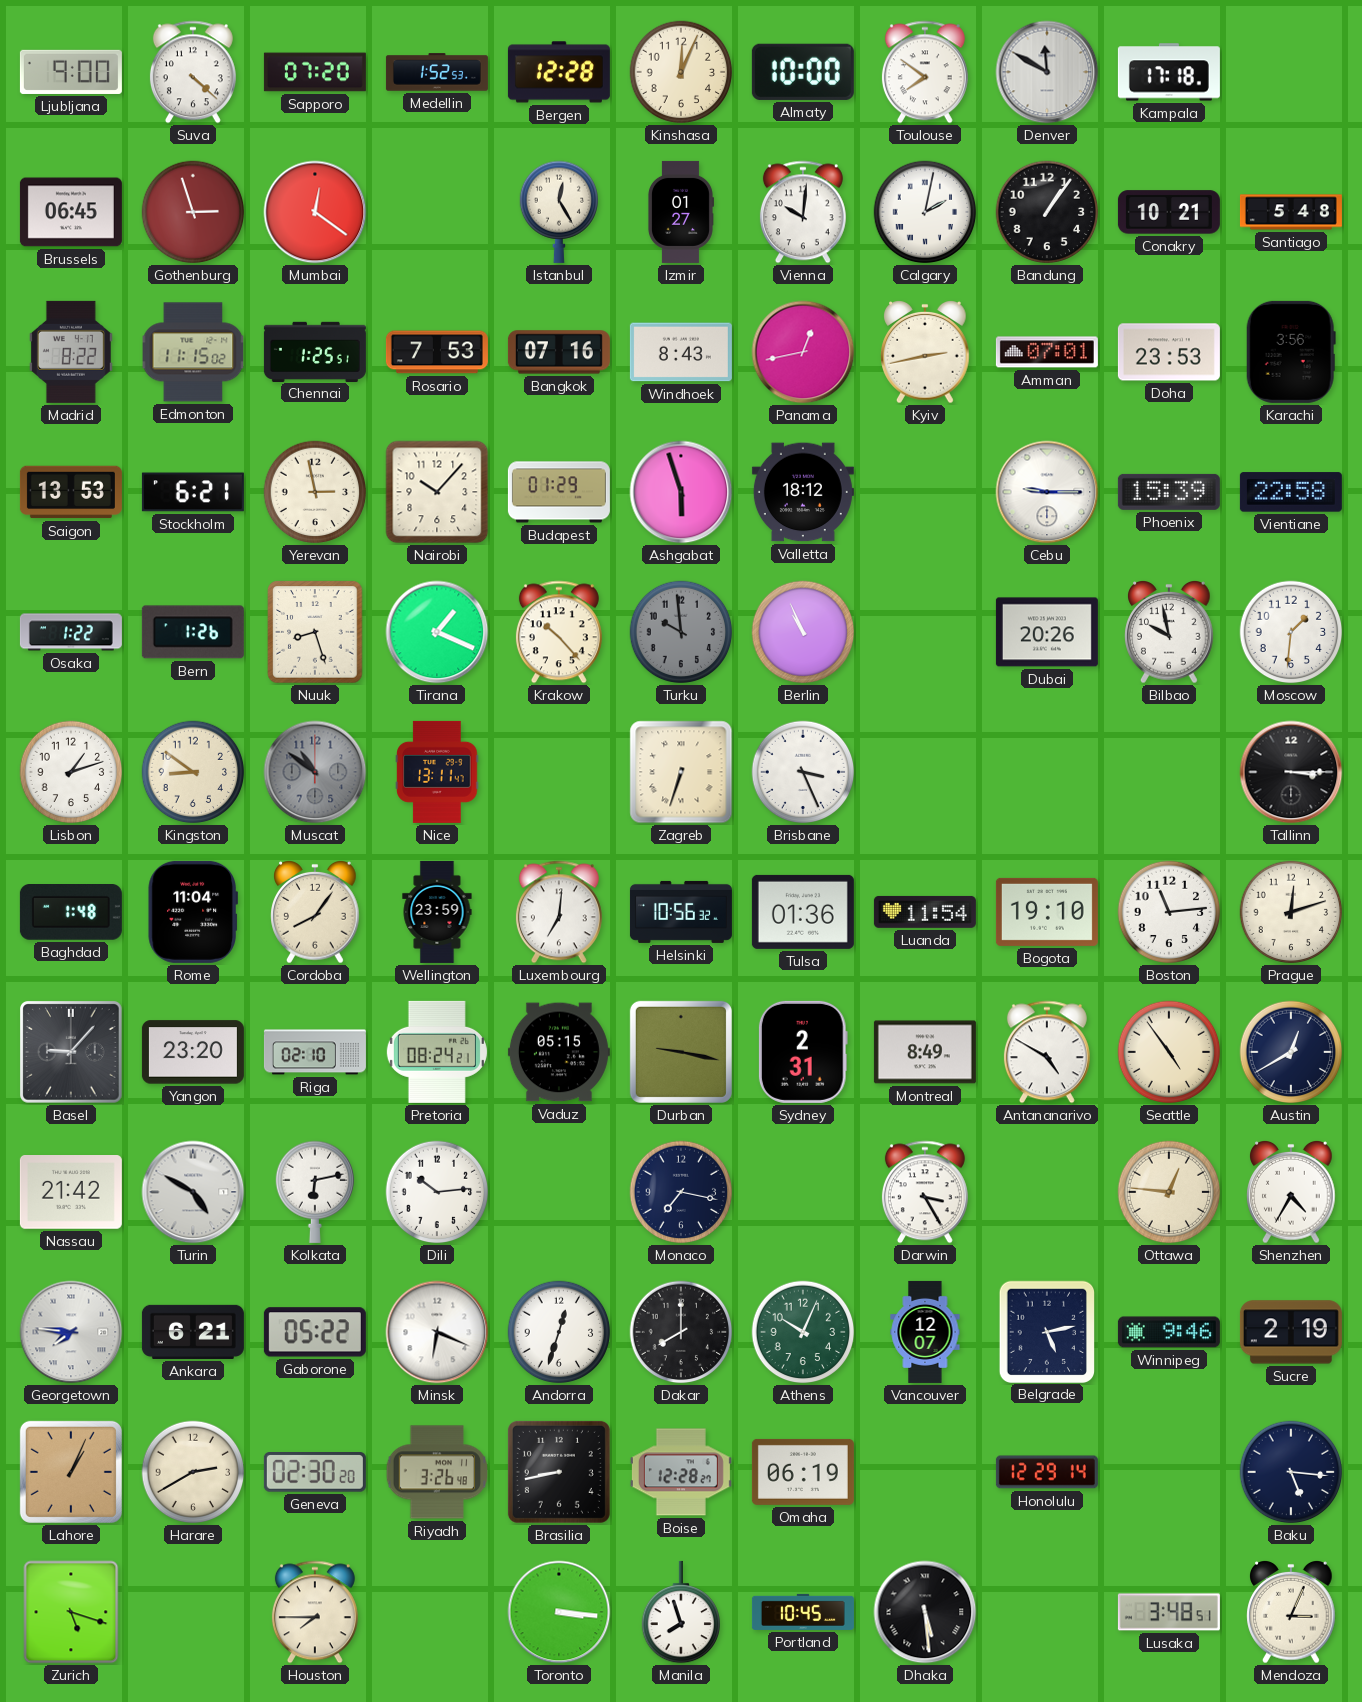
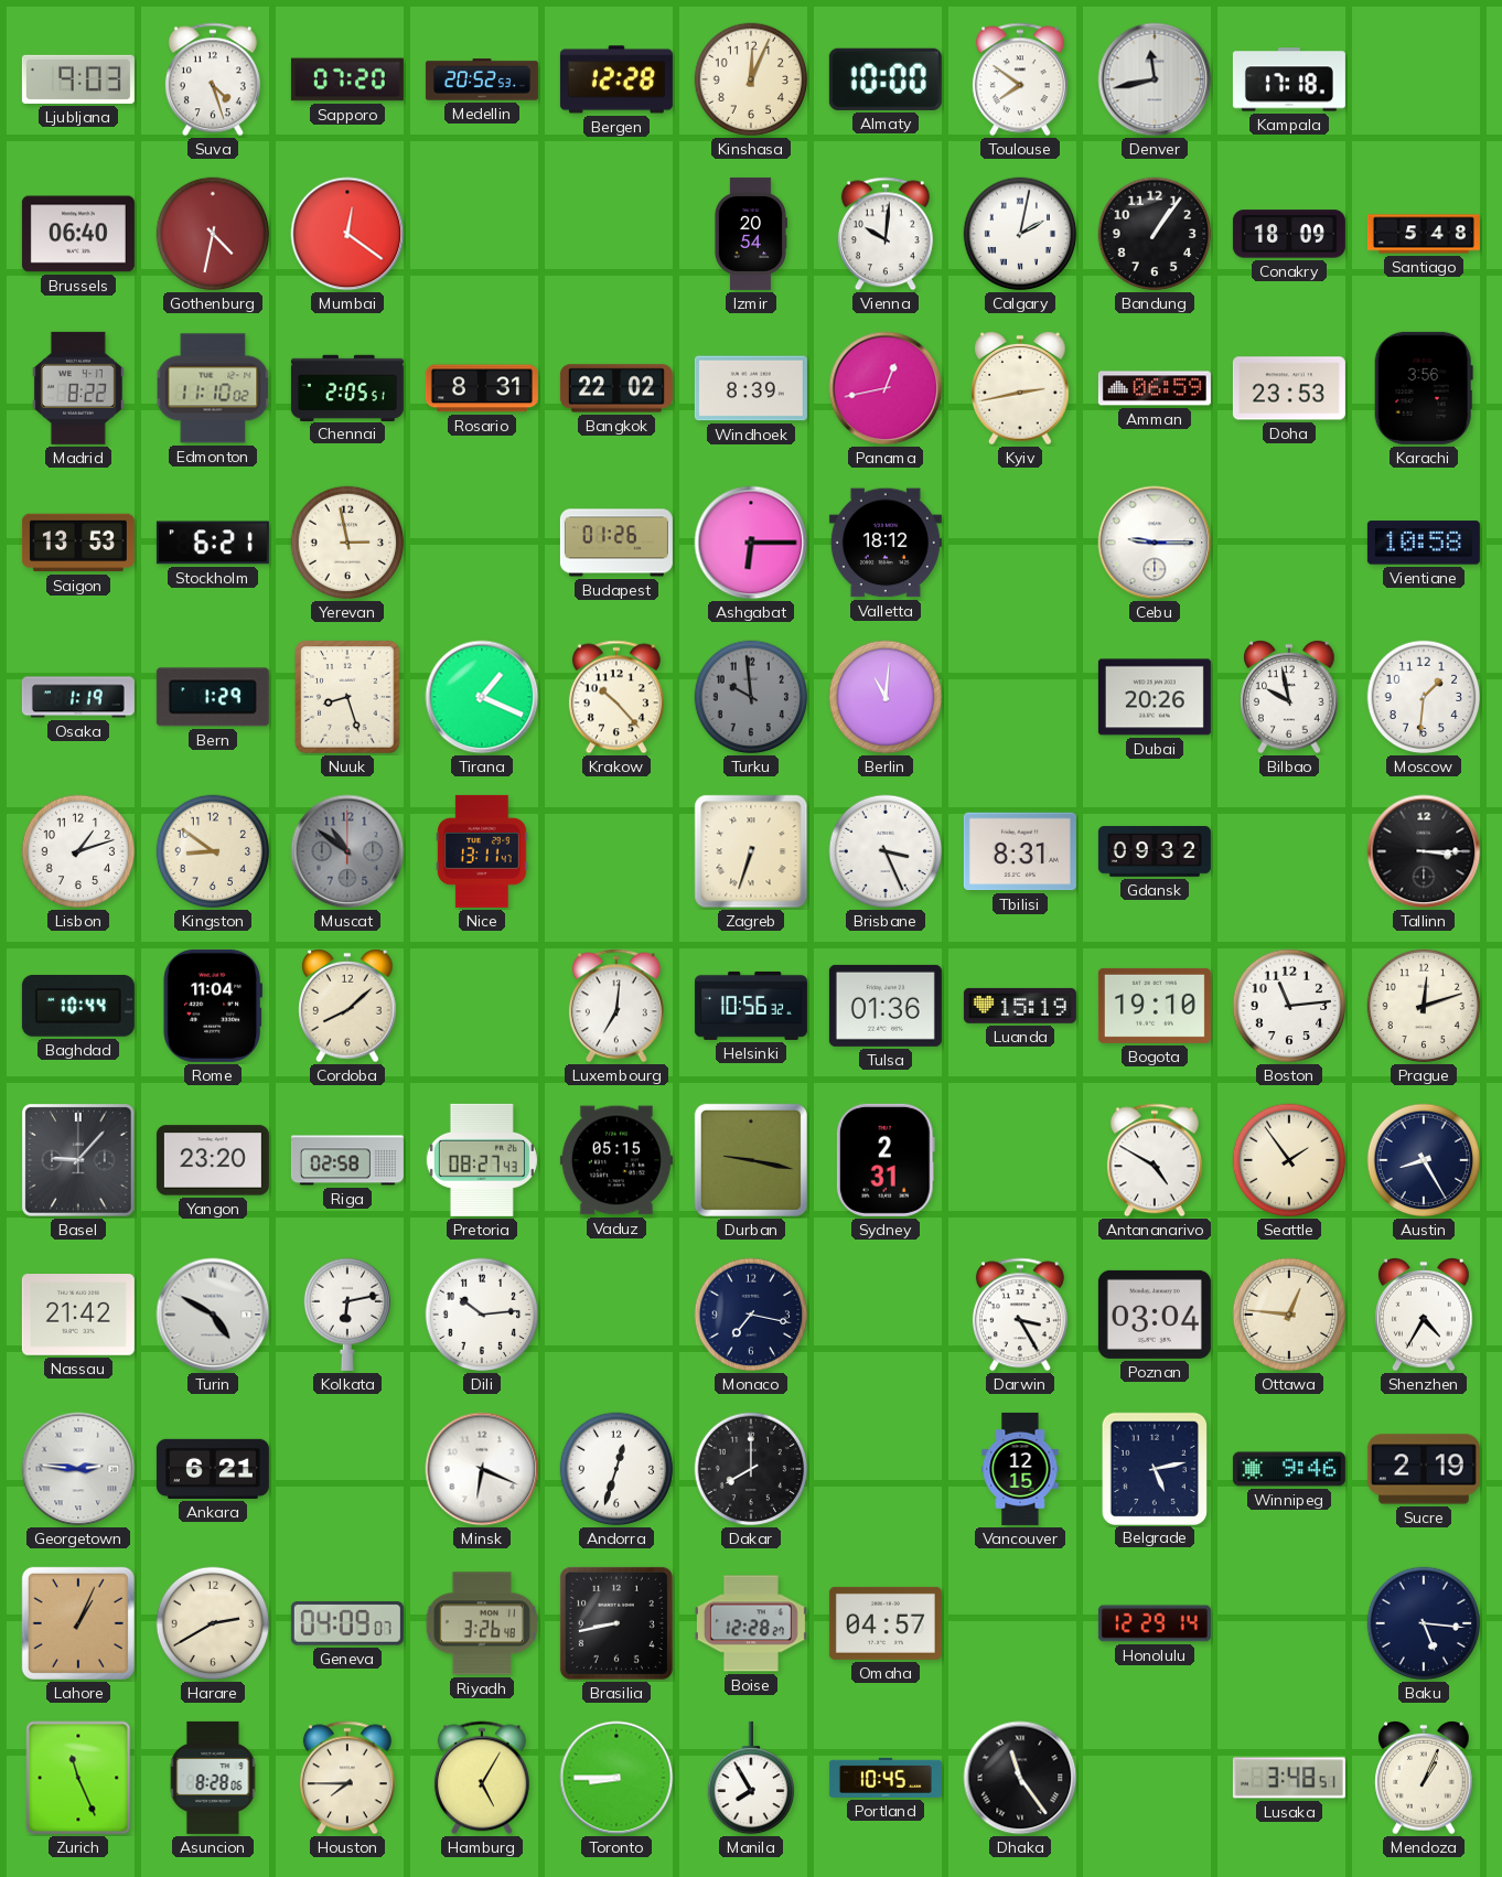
Ljubljana: 9:00 -> 9:03
Suva: 4:22 -> 4:27
Medellin: 1:52 -> 20:52
Denver: 11:50 -> 11:43
Brussels: 06:45 -> 06:40
Gothenburg: 2:57 -> 4:32
Istanbul: 12:25 -> none
Izmir: 01:27 -> 20:54
Conakry: 10:21 -> 18:09
Edmonton: 11:15 -> 11:10
Chennai: 1:25 -> 2:05
Rosario: 7:53 -> 8:31
Bangkok: 07:16 -> 22:02
Windhoek: 8:43 -> 8:39
Amman: 07:01 -> 06:59
Nairobi: 10:07 -> none
Budapest: 01:29 -> 01:26
Ashgabat: 5:57 -> 6:15
Phoenix: 15:39 -> none
Vientiane: 22:58 -> 10:58
Osaka: 1:22 -> 1:19
Bern: 1:26 -> 1:29
Berlin: 10:56 -> 11:01
Tbilisi: none -> 8:31
Gdansk: none -> 09:32
Baghdad: 1:48 -> 10:44
Cordoba: 8:06 -> 8:08
Wellington: 23:59 -> none
Luanda: 11:54 -> 15:19
Riga: 02:10 -> 02:58
Pretoria: 08:24 -> 08:27
Montreal: 8:49 -> none
Seattle: 4:54 -> 1:54
Austin: 12:40 -> 8:25
Poznan: none -> 03:04
Georgetown: 7:46 -> 2:46
Gaborone: 05:22 -> none
Athens: 10:04 -> none
Vancouver: 12:07 -> 12:15
Geneva: 02:30 -> 04:09
Omaha: 06:19 -> 04:57
Zurich: 5:18 -> 11:26
Asuncion: none -> 8:28
Hamburg: none -> 5:05
Toronto: 3:16 -> 8:45
Manila: 7:57 -> 7:55
Dhaka: 5:29 -> 11:24
Mendoza: 3:04 -> 1:04
